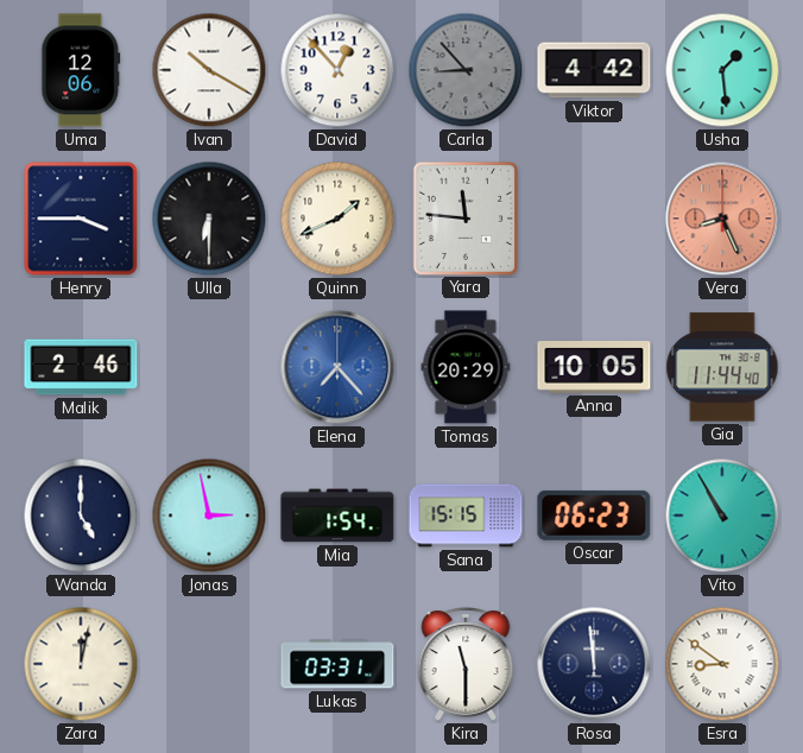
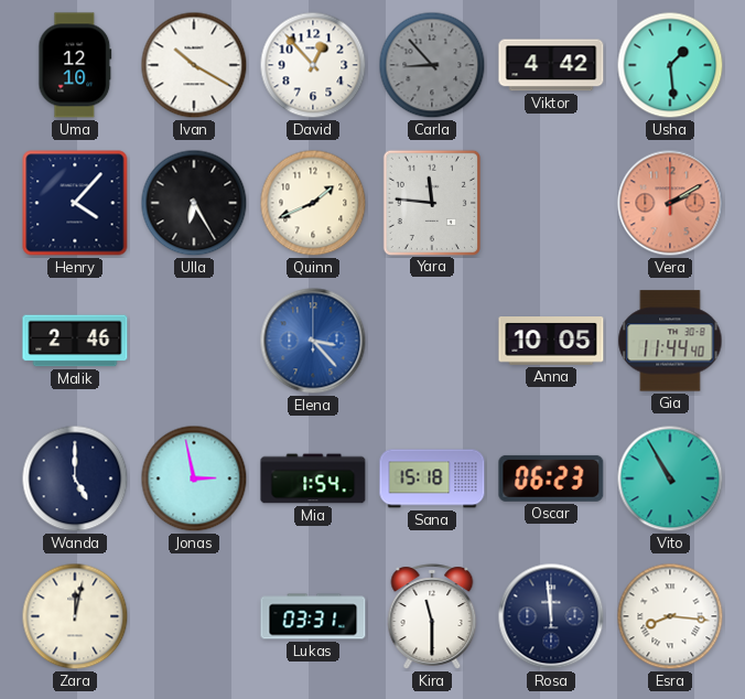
Uma: 12:06 -> 12:10
Henry: 3:45 -> 4:07
Ulla: 6:30 -> 6:25
Vera: 8:26 -> 2:10
Elena: 7:23 -> 3:23
Tomas: 20:29 -> none
Sana: 15:15 -> 15:18
Esra: 8:51 -> 8:16
